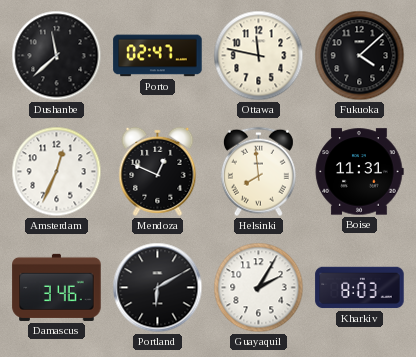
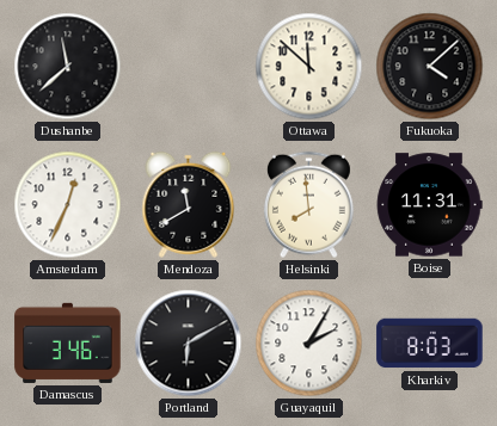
Porto: 02:47 -> none
Ottawa: 11:47 -> 11:52
Mendoza: 12:49 -> 11:40
